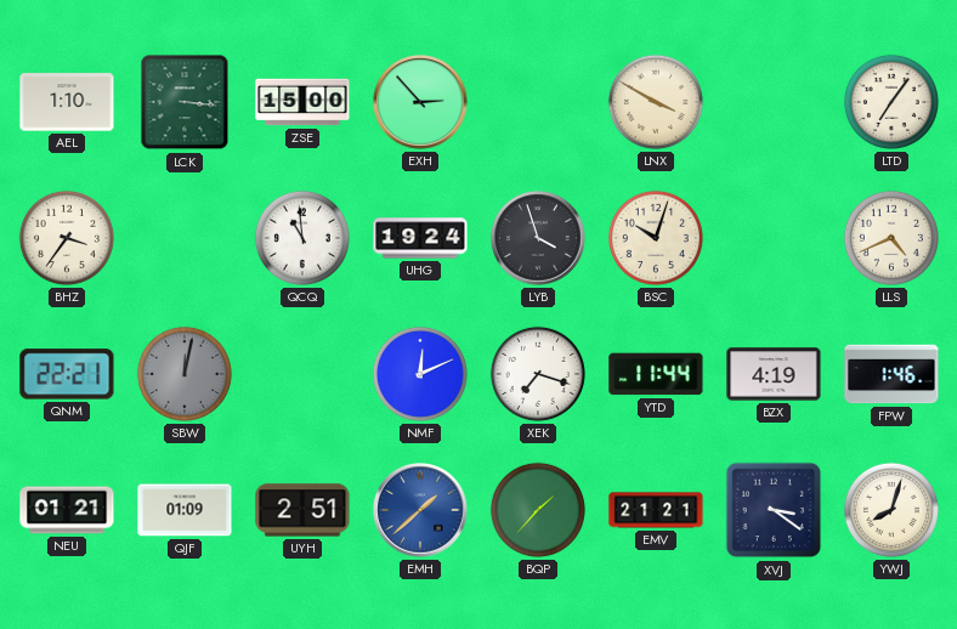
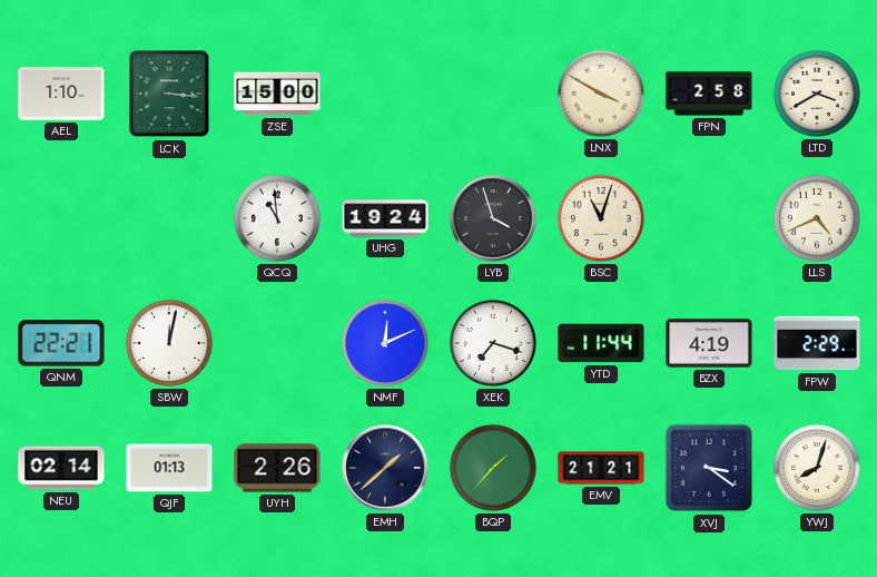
EXH: 2:53 -> none
FPN: none -> 2:58
LTD: 7:06 -> 3:40
BHZ: 3:36 -> none
BSC: 10:03 -> 11:03
SBW dial: grey -> white
FPW: 1:46 -> 2:29
NEU: 01:21 -> 02:14
QJF: 01:09 -> 01:13
UYH: 2:51 -> 2:26
EMH dial: blue -> navy
